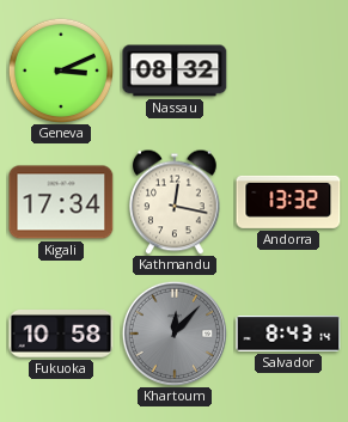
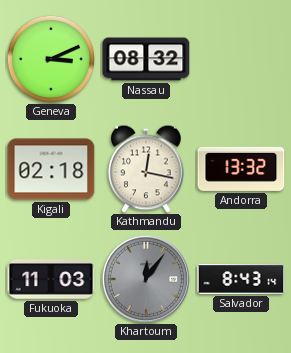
Kigali: 17:34 -> 02:18
Fukuoka: 10:58 -> 11:03
Khartoum: 12:07 -> 12:06
